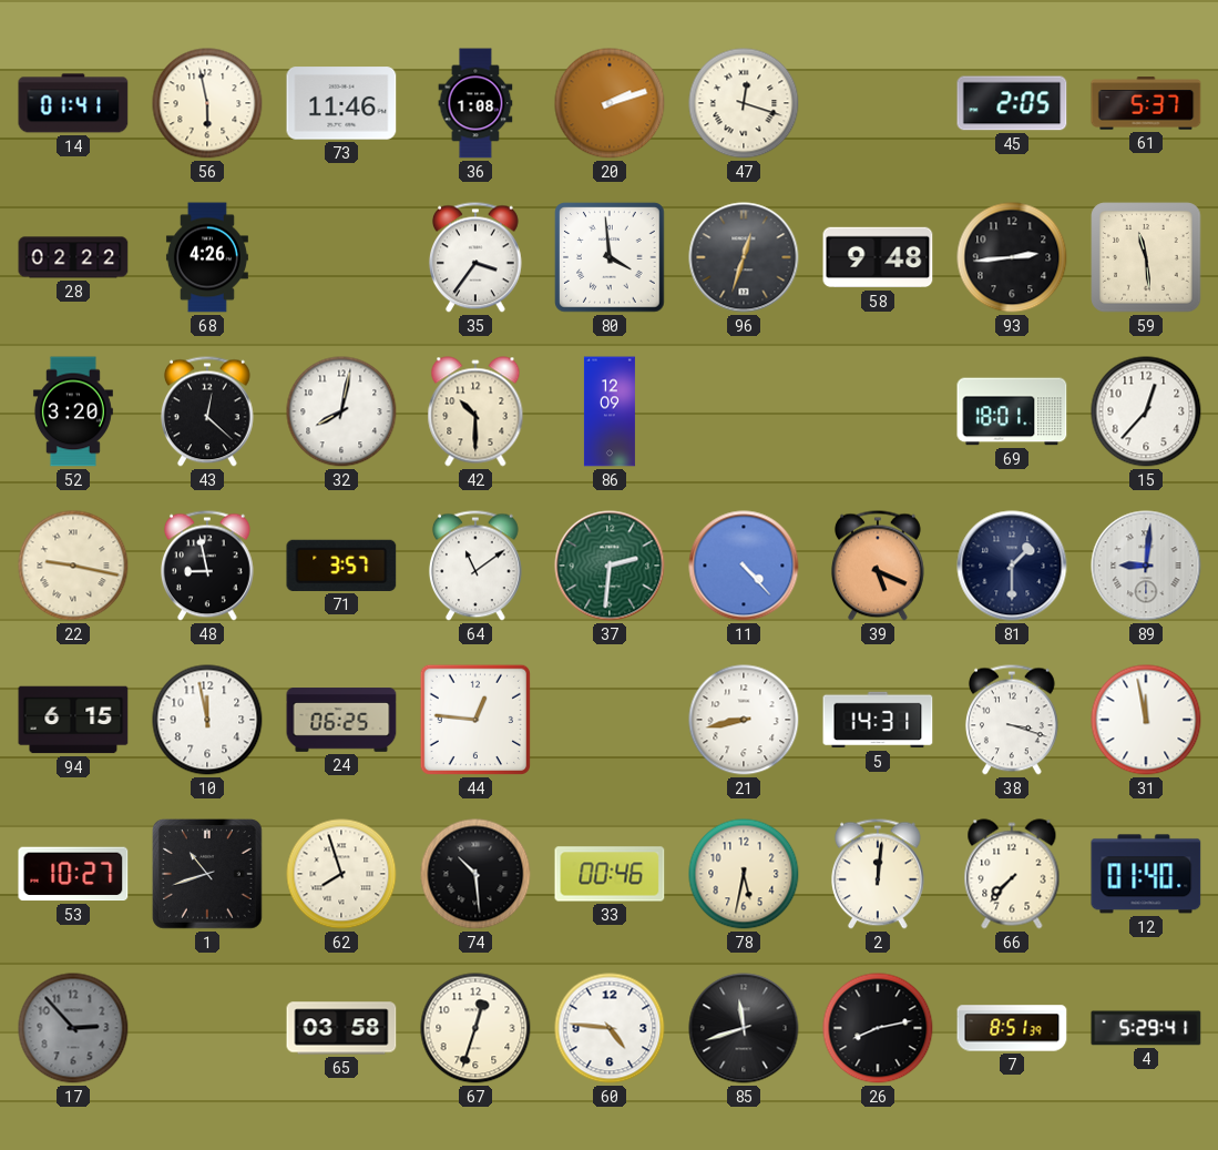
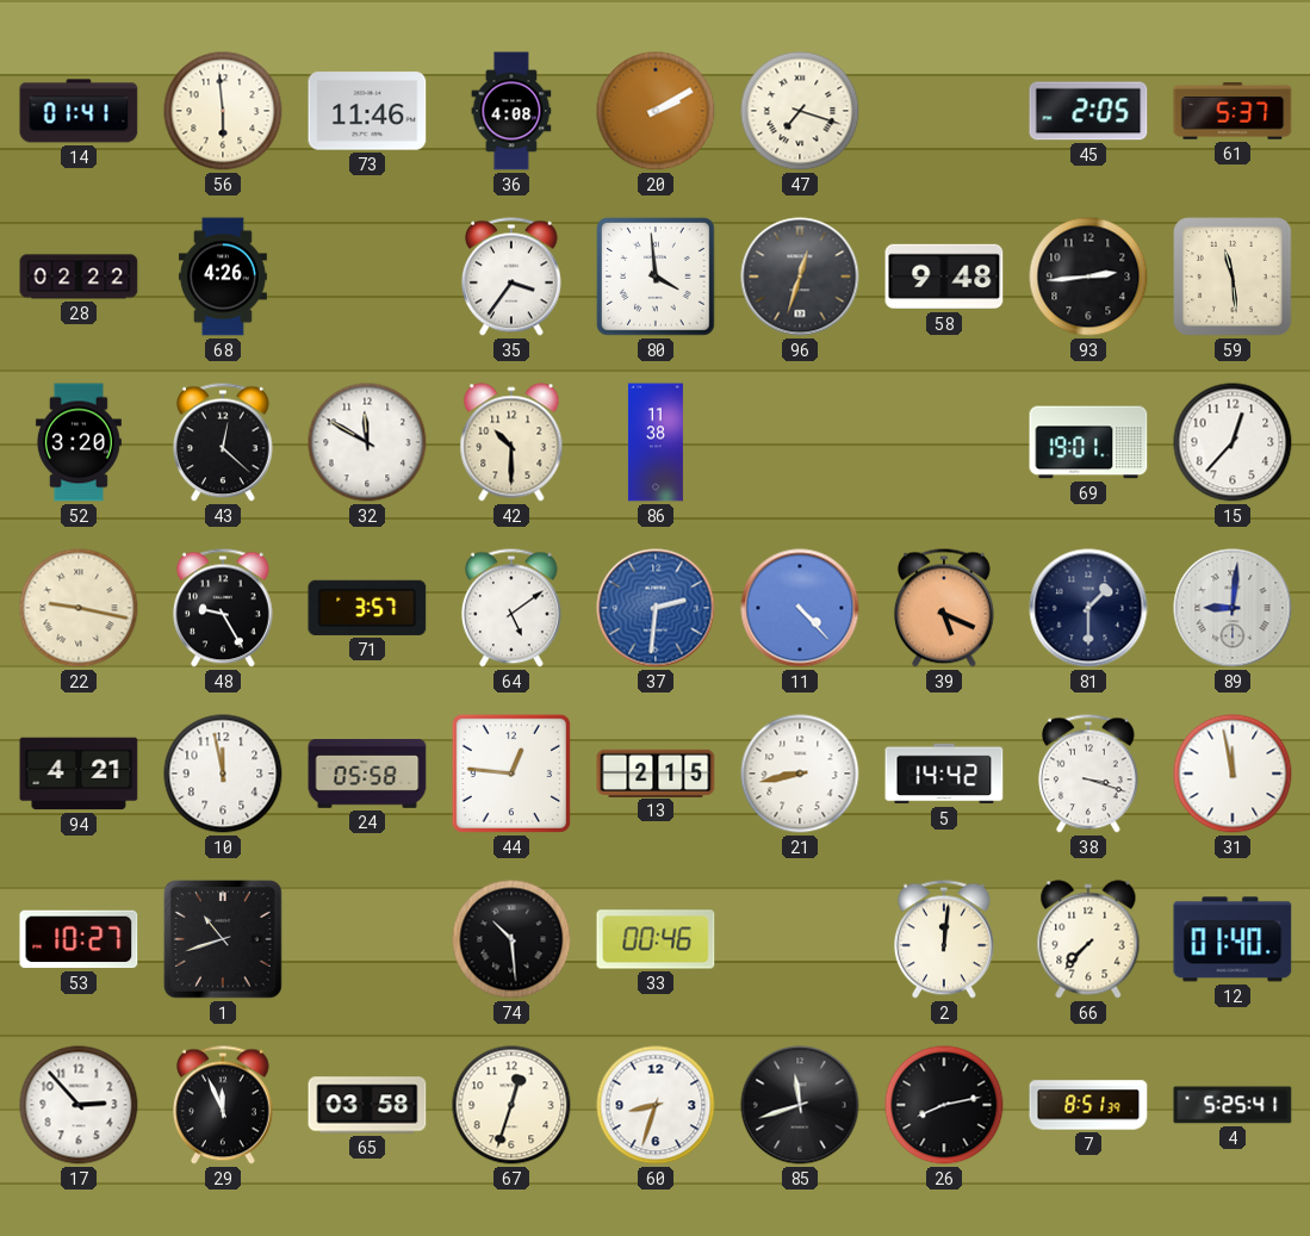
56: 5:58 -> 5:59
36: 1:08 -> 4:08
20: 2:12 -> 2:10
47: 12:18 -> 7:18
32: 8:02 -> 11:50
86: 12:09 -> 11:38
69: 18:01 -> 19:01
48: 8:58 -> 9:25
64: 11:09 -> 5:09
37 dial: green -> blue
94: 6:15 -> 4:21
24: 06:25 -> 05:58
13: none -> 2:15
5: 14:31 -> 14:42
62: 7:57 -> none
78: 5:32 -> none
17 dial: grey -> white
29: none -> 11:56
60: 4:46 -> 8:33
4: 5:29 -> 5:25
